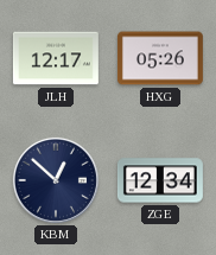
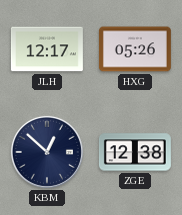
ZGE: 12:34 -> 12:38
